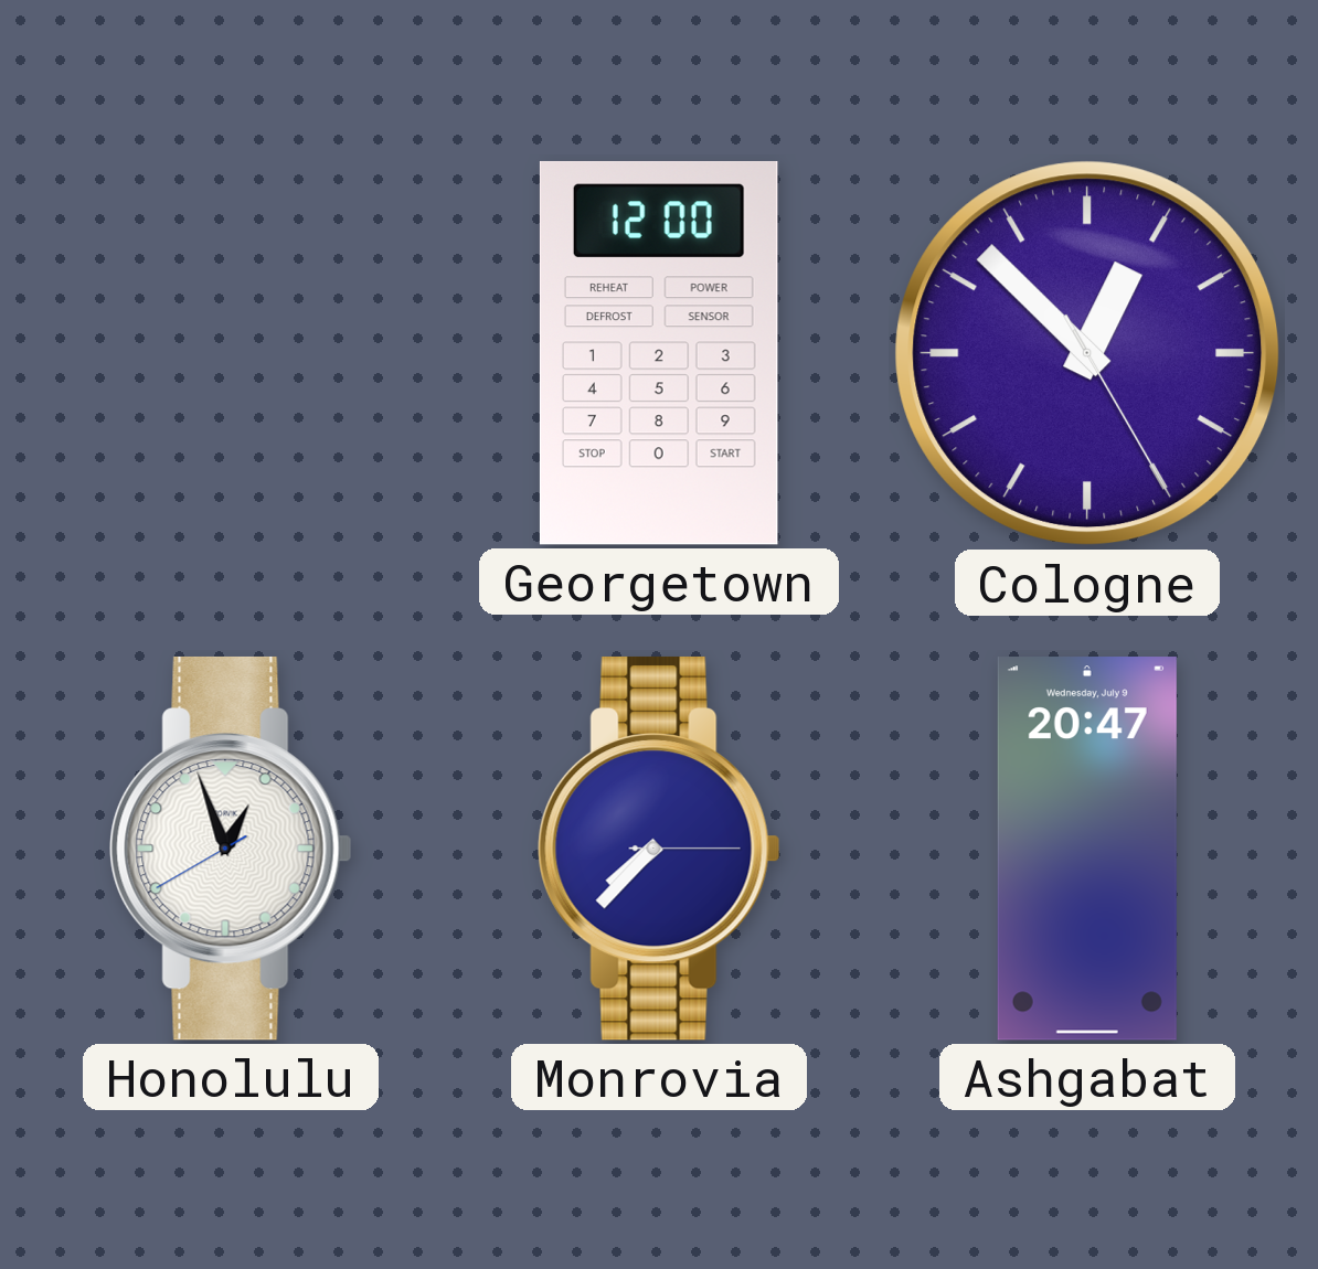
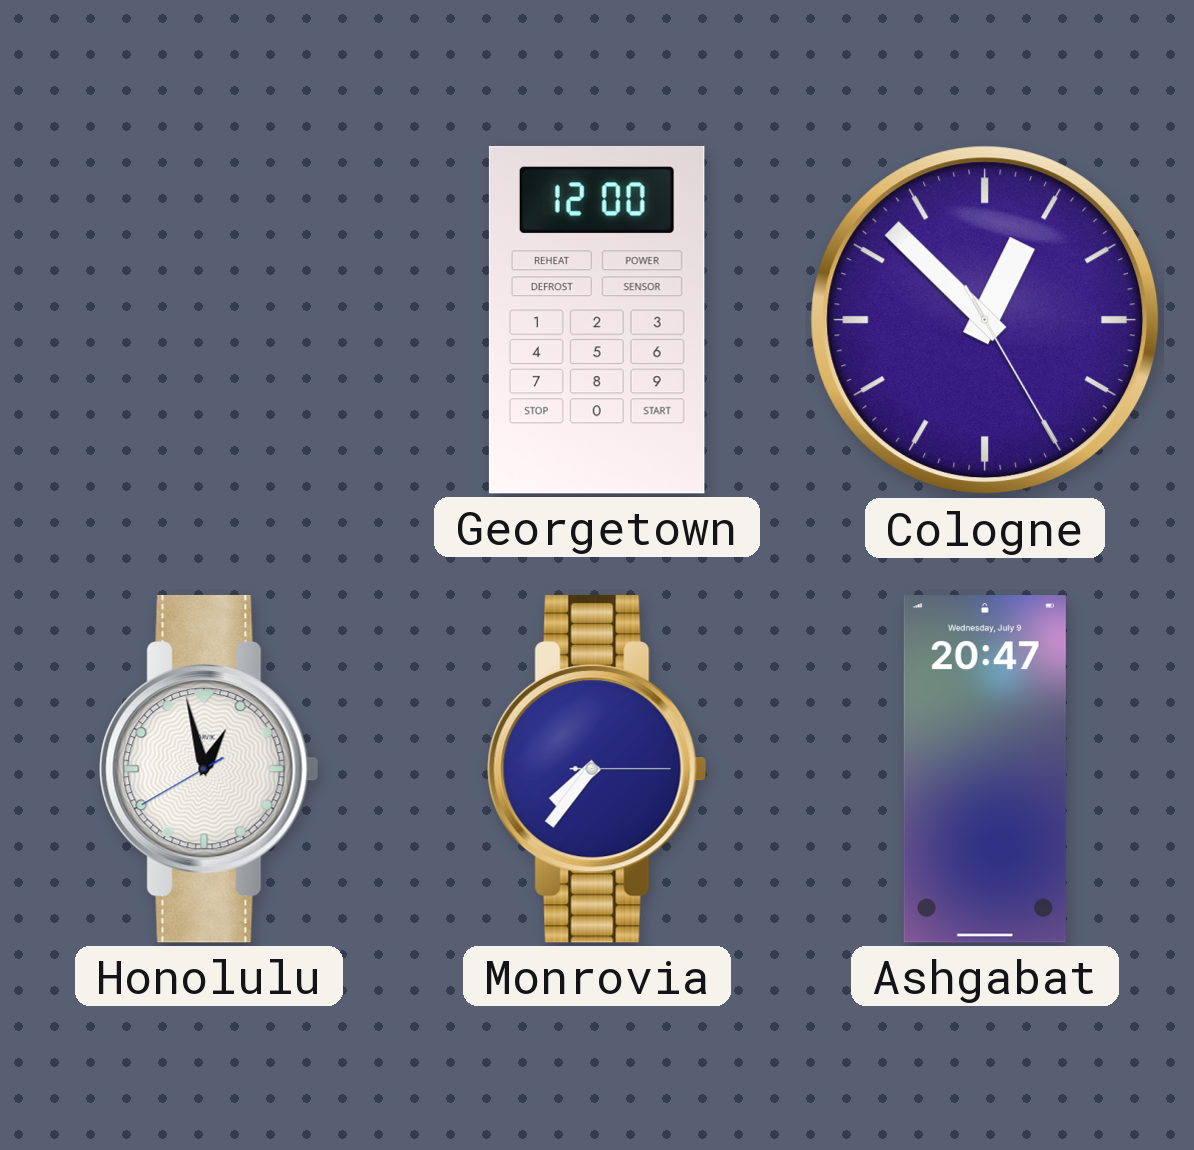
Honolulu: 12:56 -> 12:57
Monrovia: 7:37 -> 7:36
